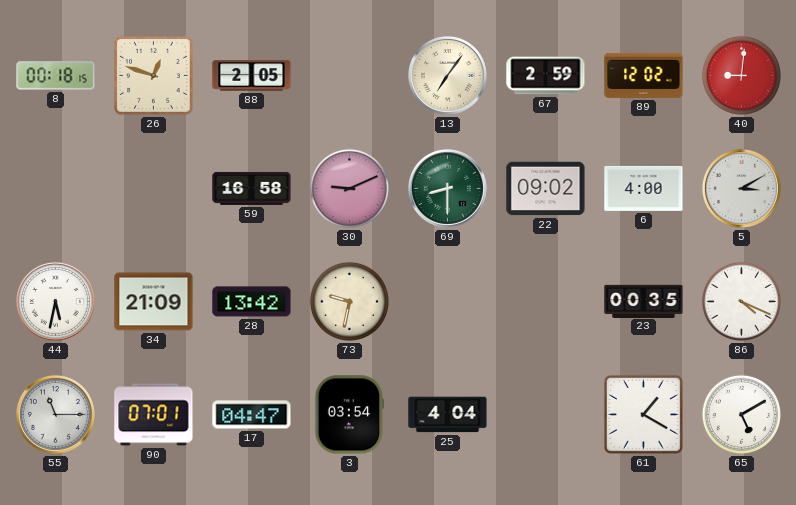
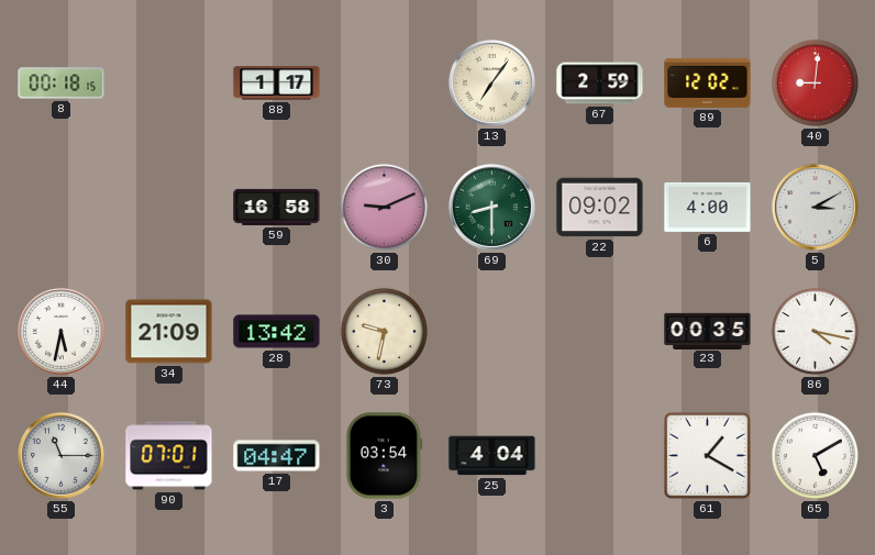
26: 12:48 -> none
88: 2:05 -> 1:17
86: 4:19 -> 4:17
